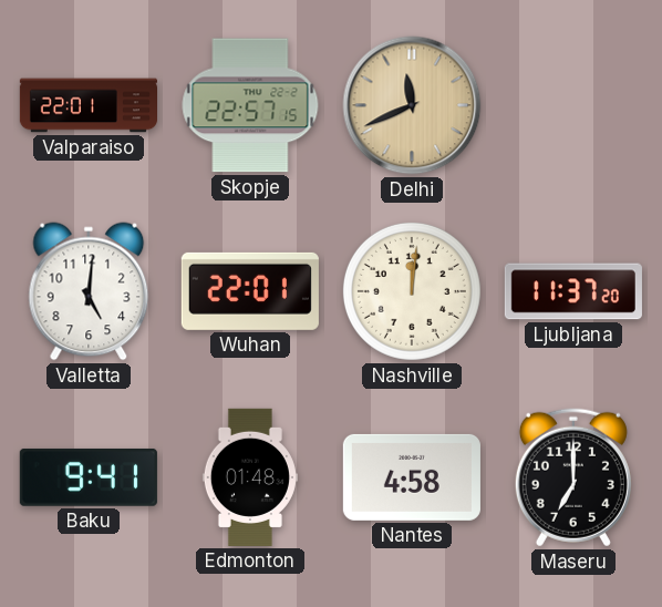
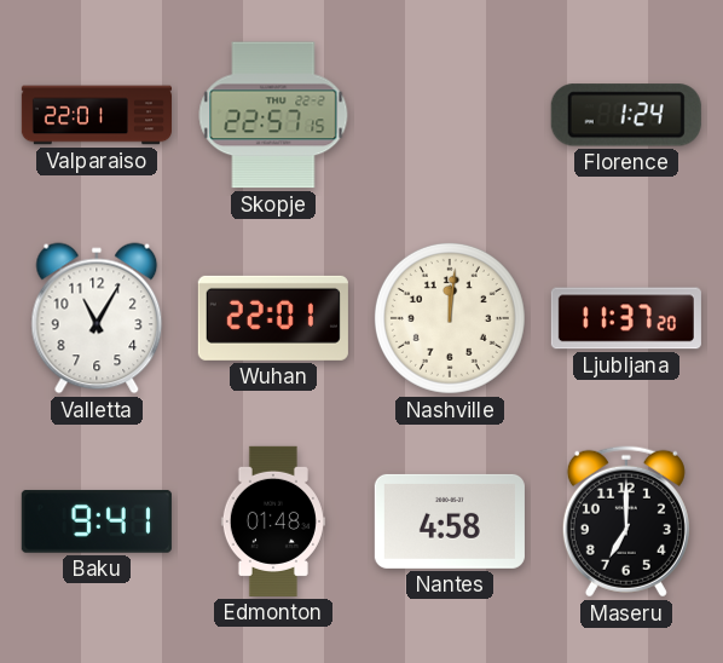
Delhi: 11:41 -> none
Florence: none -> 1:24
Valletta: 5:01 -> 11:05
